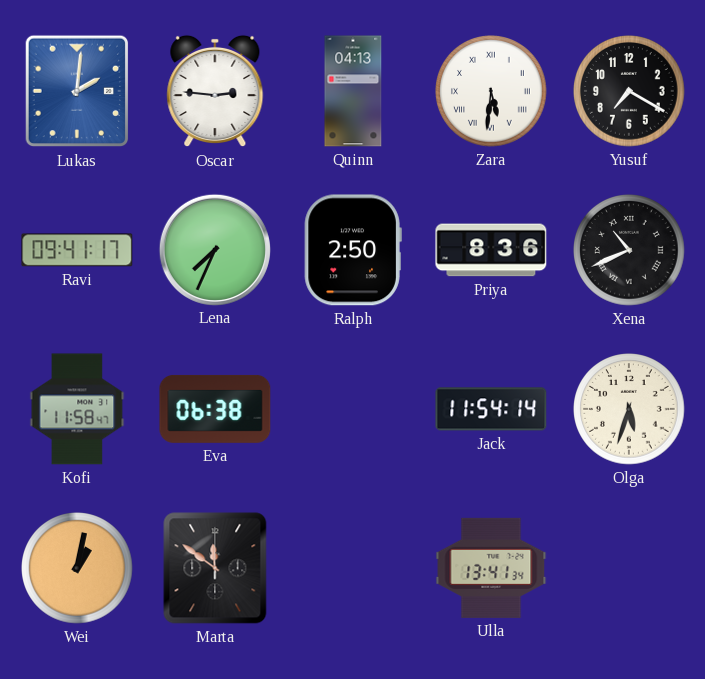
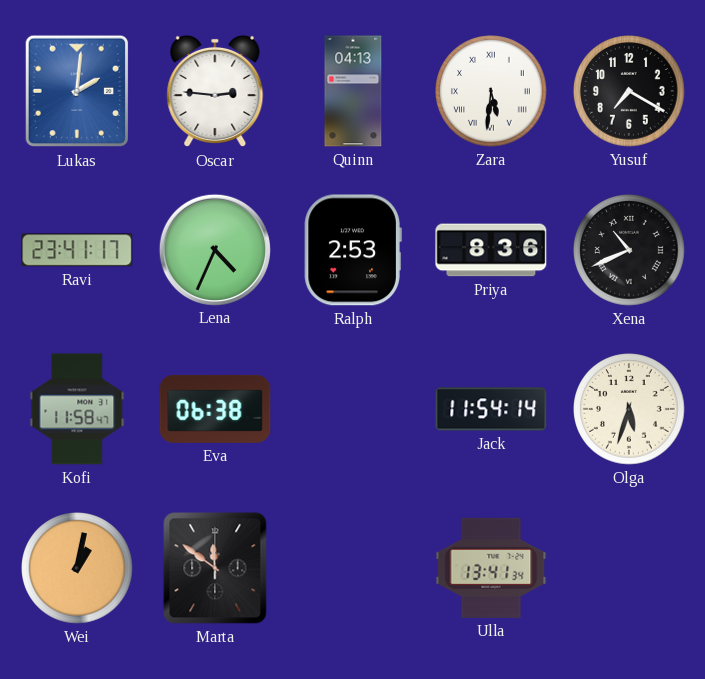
Ravi: 09:41 -> 23:41
Lena: 7:34 -> 4:34
Ralph: 2:50 -> 2:53
